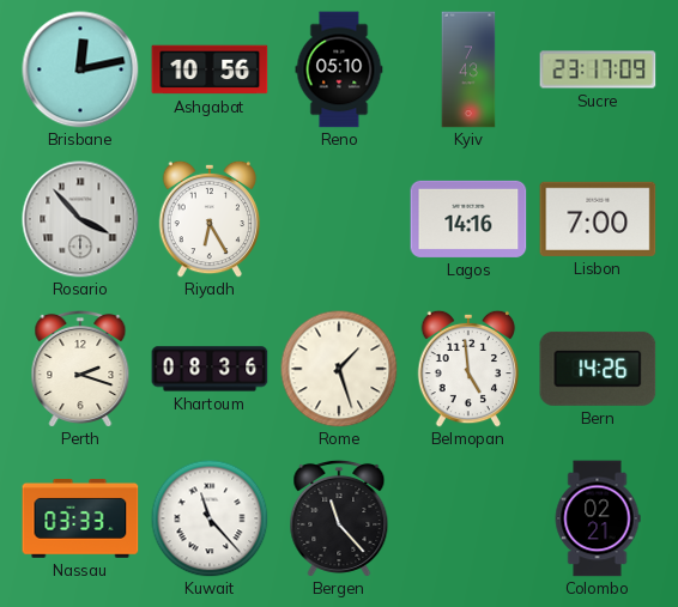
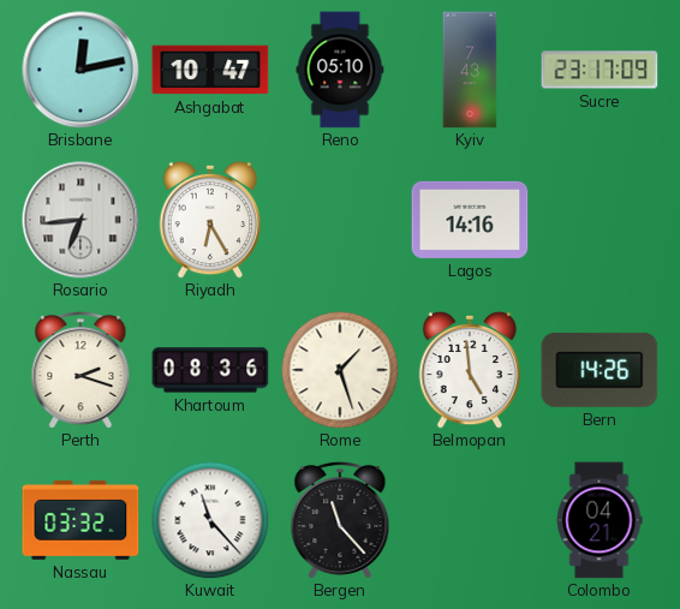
Ashgabat: 10:56 -> 10:47
Rosario: 3:53 -> 6:44
Lisbon: 7:00 -> none
Nassau: 03:33 -> 03:32
Colombo: 02:21 -> 04:21
